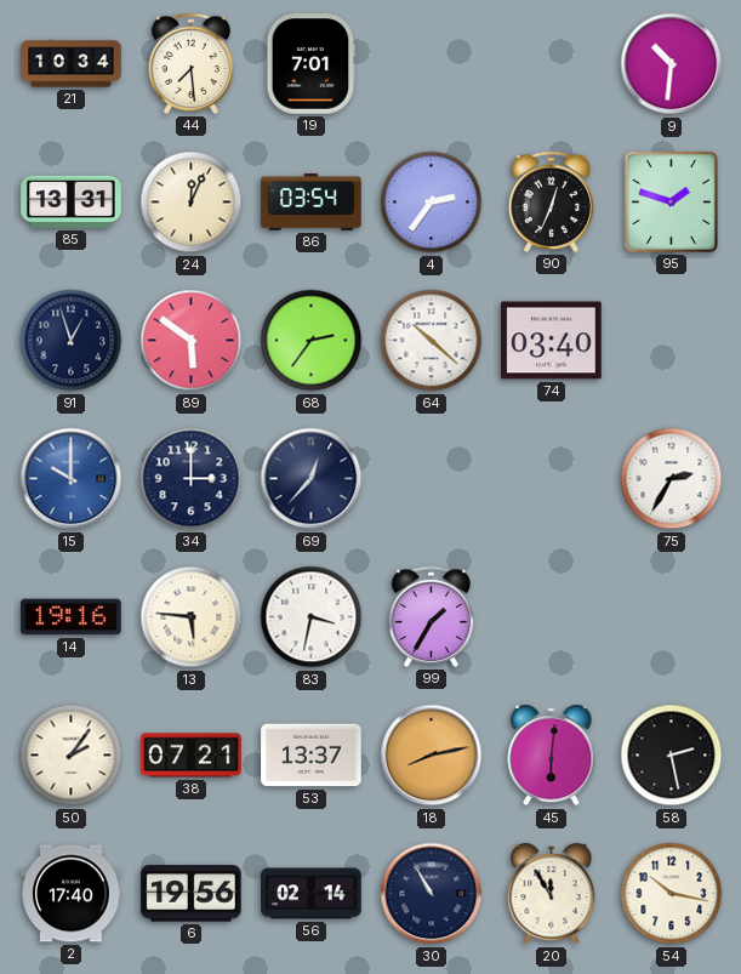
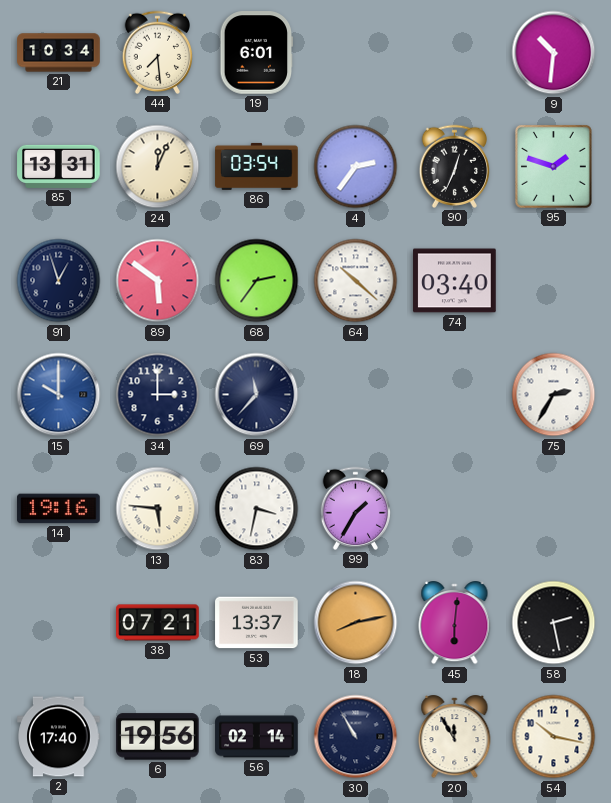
19: 7:01 -> 6:01
69: 12:37 -> 11:37
50: 2:06 -> none
